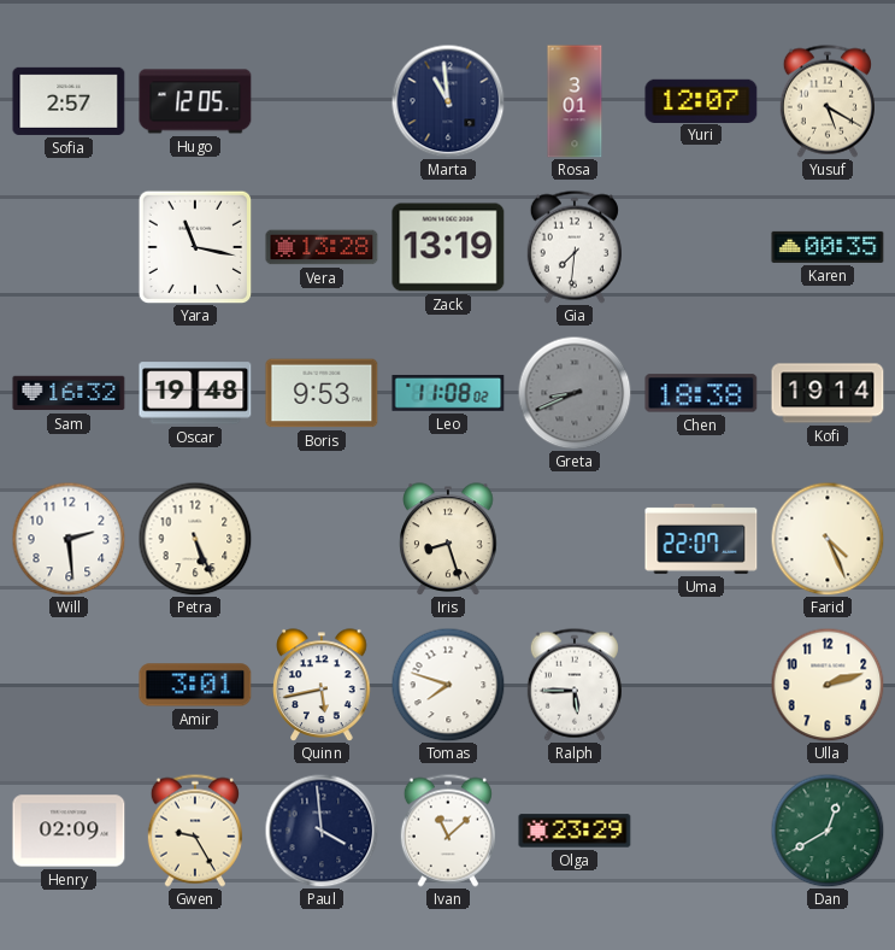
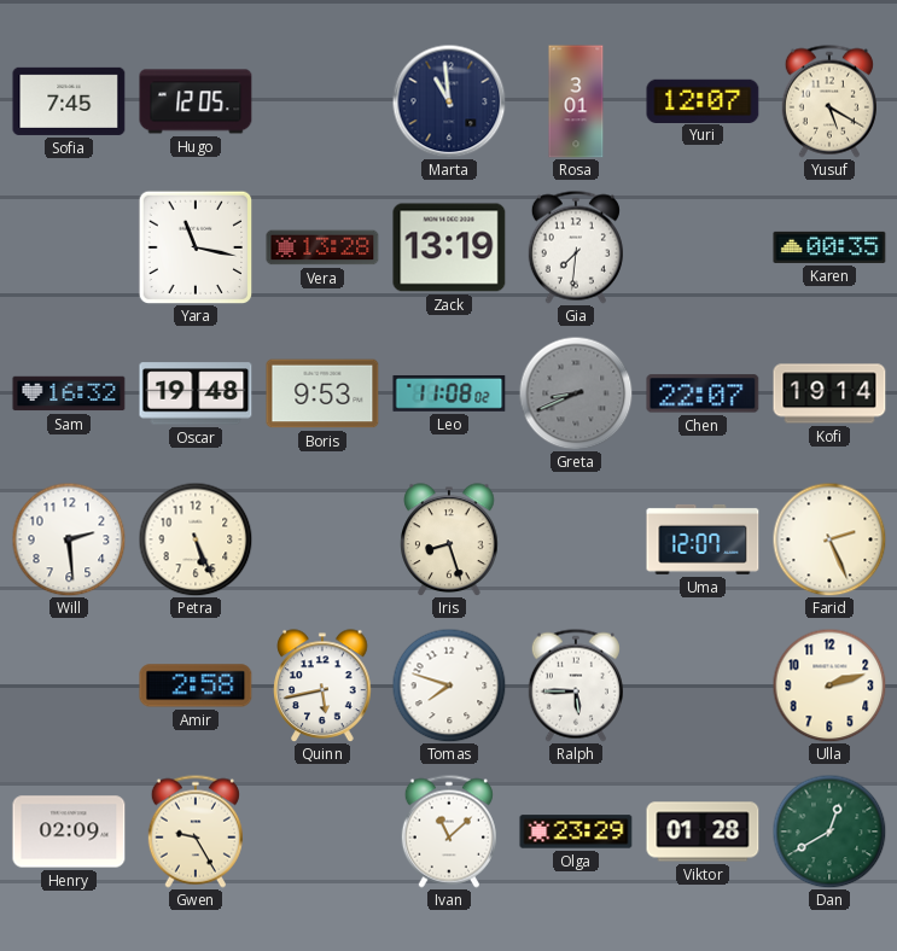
Sofia: 2:57 -> 7:45
Chen: 18:38 -> 22:07
Uma: 22:07 -> 12:07
Farid: 4:26 -> 2:26
Amir: 3:01 -> 2:58
Paul: 3:59 -> none
Viktor: none -> 01:28
